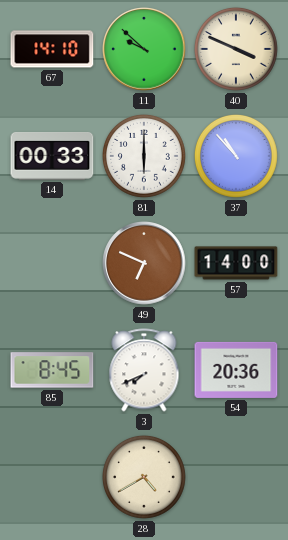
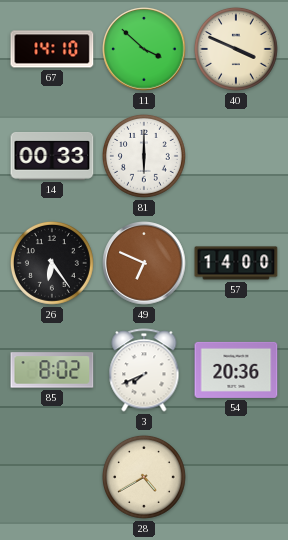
11: 9:52 -> 3:52
37: 10:53 -> none
26: none -> 6:24
85: 8:45 -> 8:02
